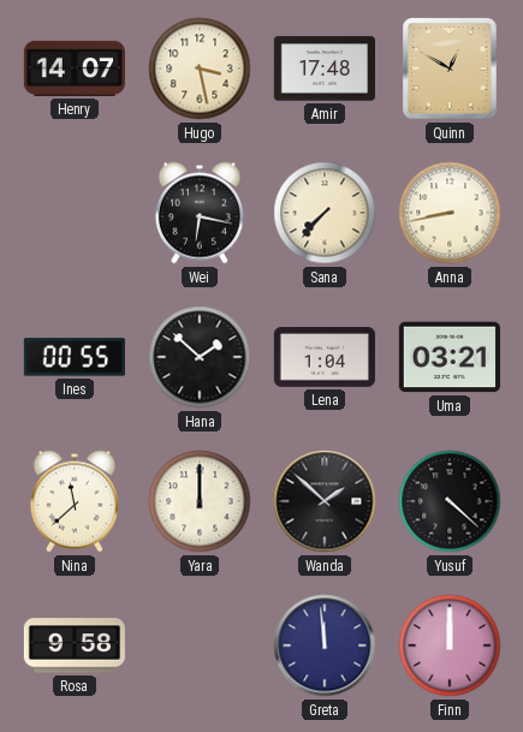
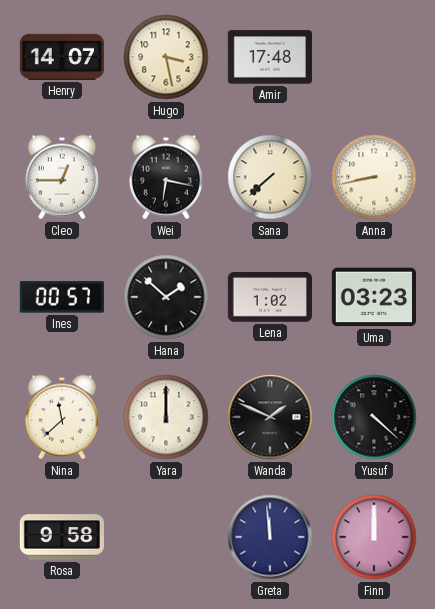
Quinn: 12:50 -> none
Cleo: none -> 12:45
Sana: 7:37 -> 7:38
Ines: 00:55 -> 00:57
Lena: 1:04 -> 1:02
Uma: 03:21 -> 03:23
Wanda: 1:52 -> 1:49
